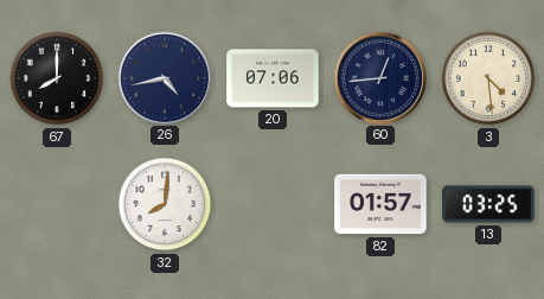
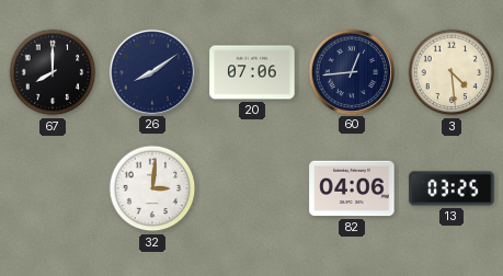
26: 4:43 -> 8:09
32: 8:01 -> 3:01
82: 01:57 -> 04:06
